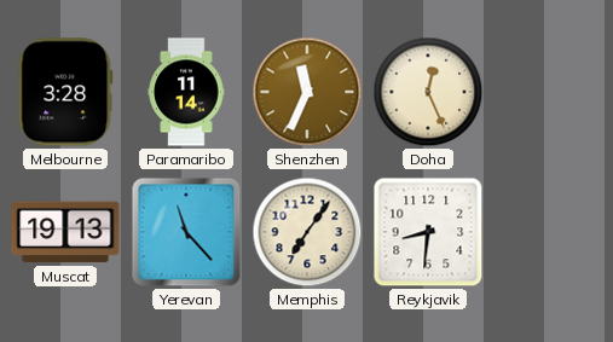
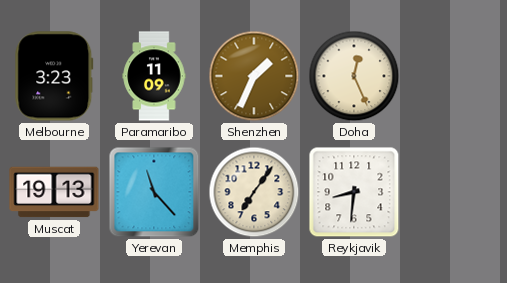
Melbourne: 3:28 -> 3:23
Paramaribo: 11:14 -> 11:09
Shenzhen: 11:34 -> 1:34
